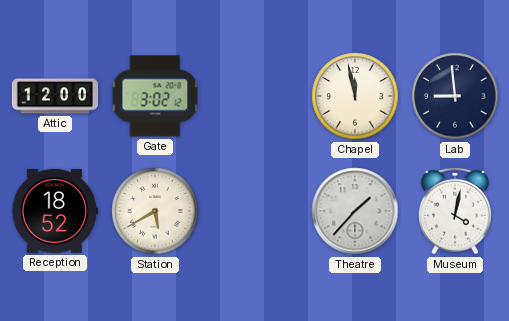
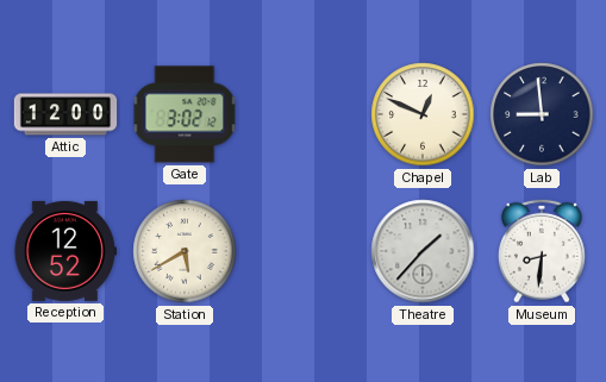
Chapel: 11:58 -> 12:49
Reception: 18:52 -> 12:52
Museum: 4:02 -> 8:31
